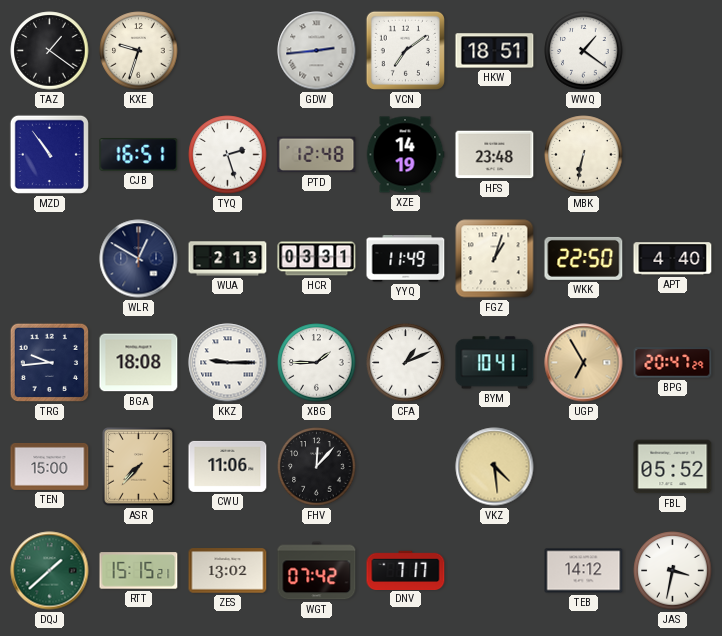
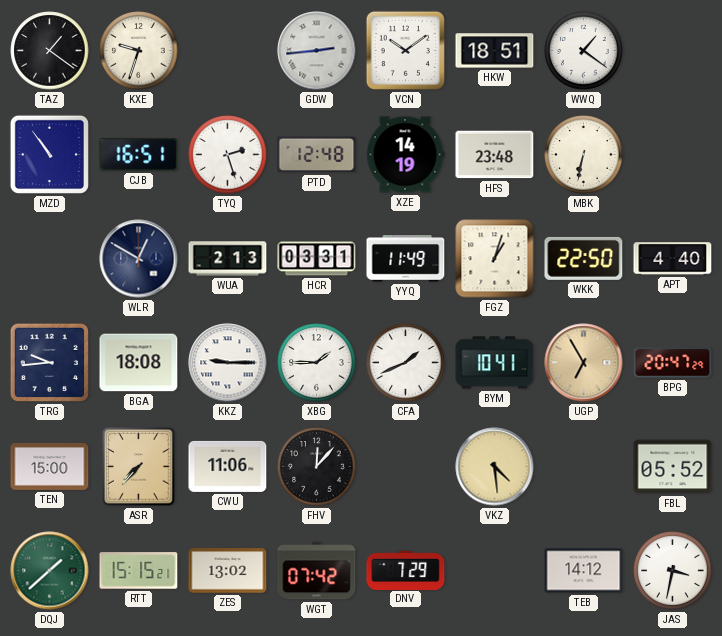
VCN: 7:09 -> 10:09
CFA: 1:11 -> 1:41
DNV: 7:17 -> 7:29
